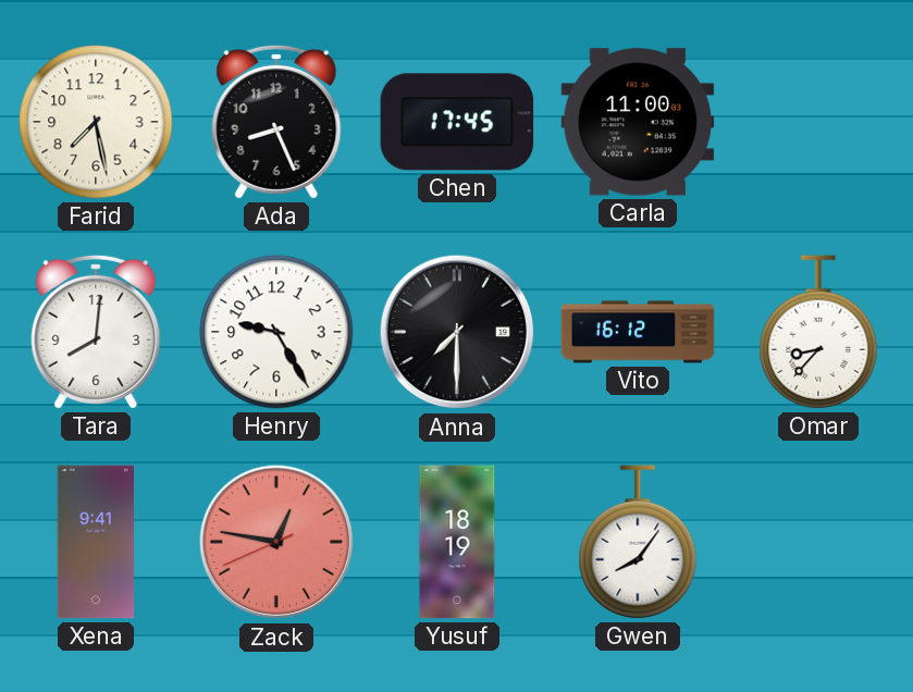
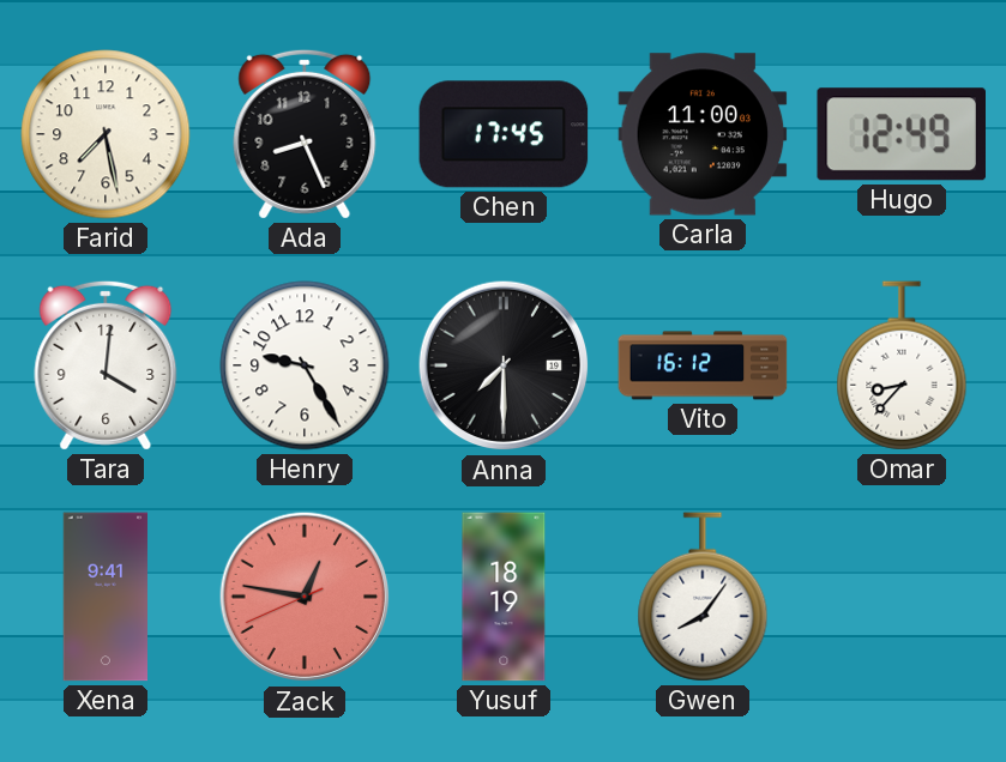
Hugo: none -> 12:49
Tara: 8:01 -> 4:01
